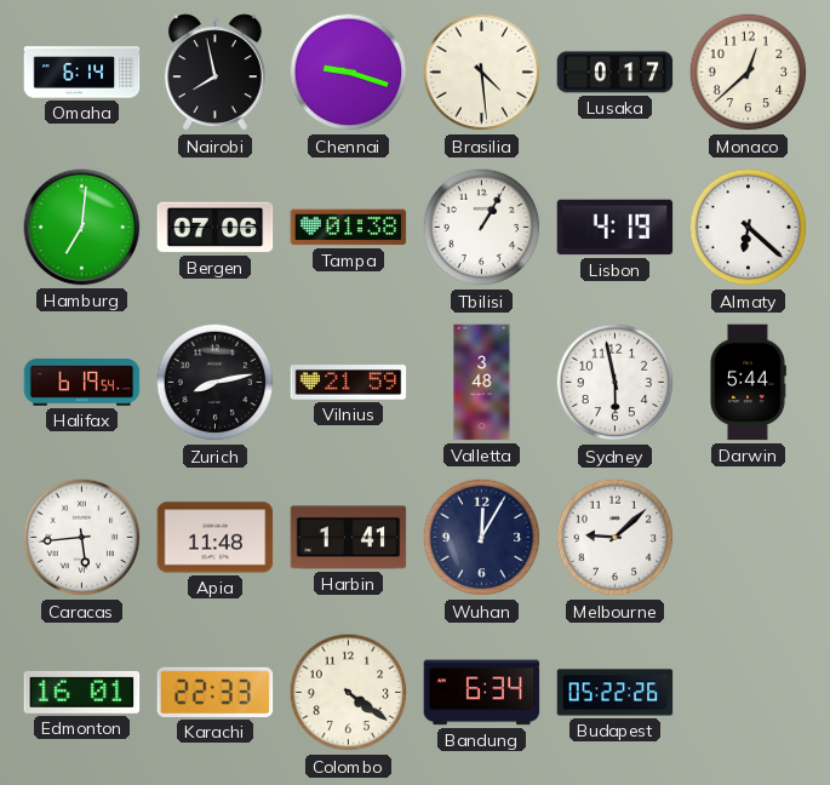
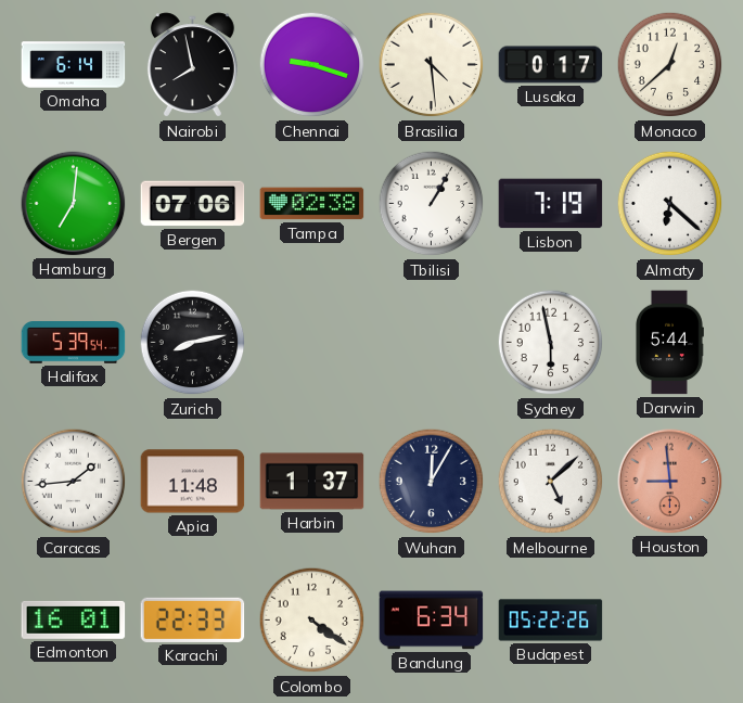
Tampa: 01:38 -> 02:38
Lisbon: 4:19 -> 7:19
Halifax: 6:19 -> 5:39
Vilnius: 21:59 -> none
Valletta: 3:48 -> none
Caracas: 5:44 -> 1:44
Harbin: 1:41 -> 1:37
Melbourne: 9:08 -> 5:08
Houston: none -> 8:59
